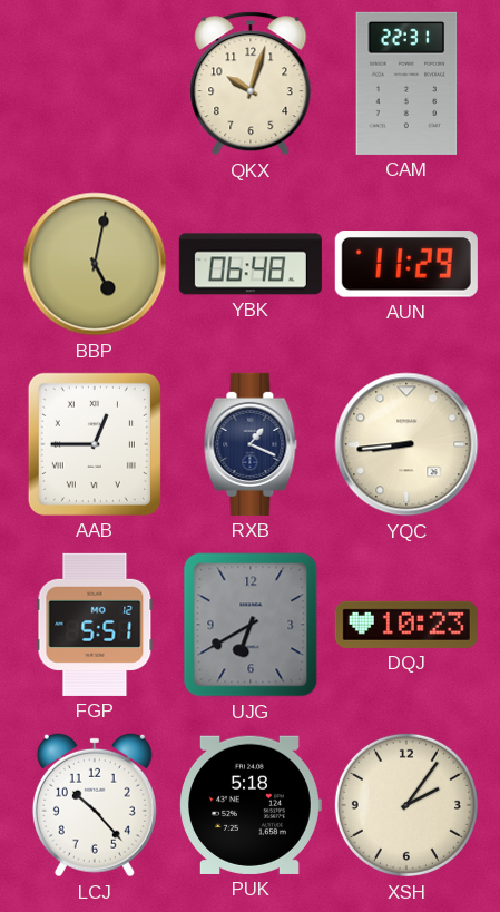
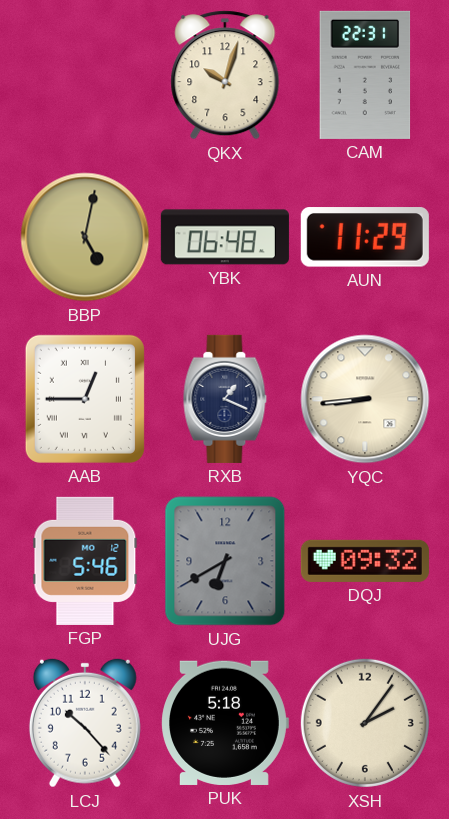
FGP: 5:51 -> 5:46
DQJ: 10:23 -> 09:32
